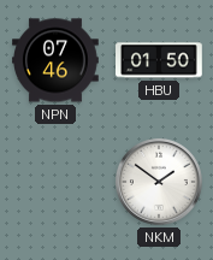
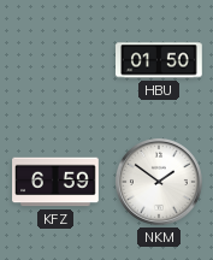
NPN: 07:46 -> none
KFZ: none -> 6:59
